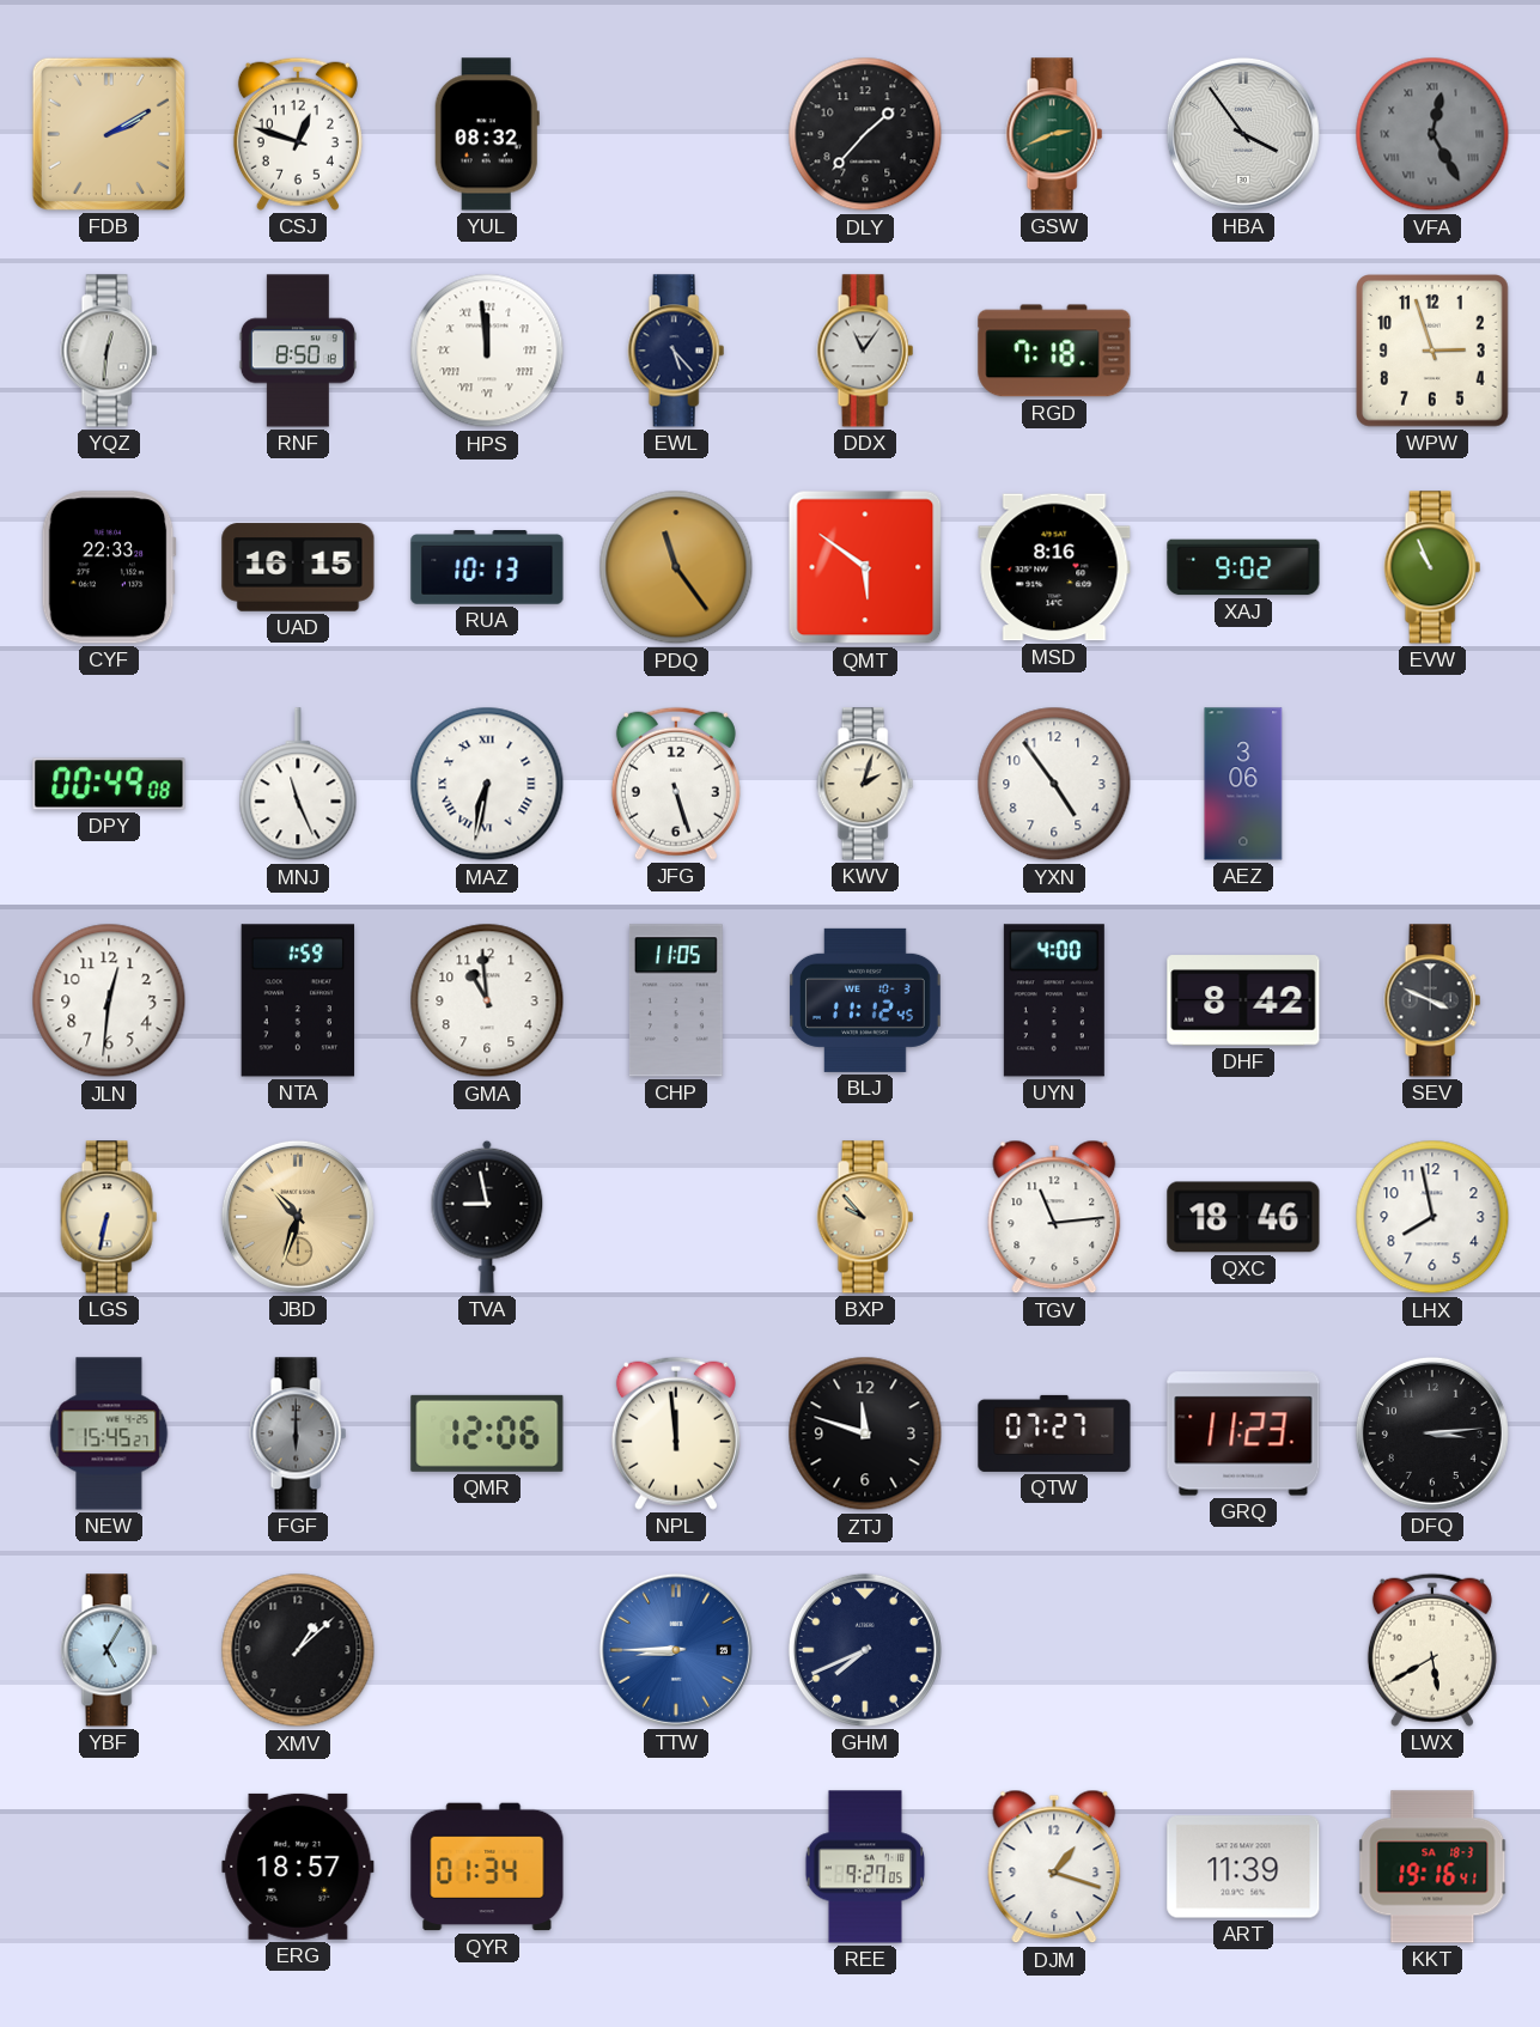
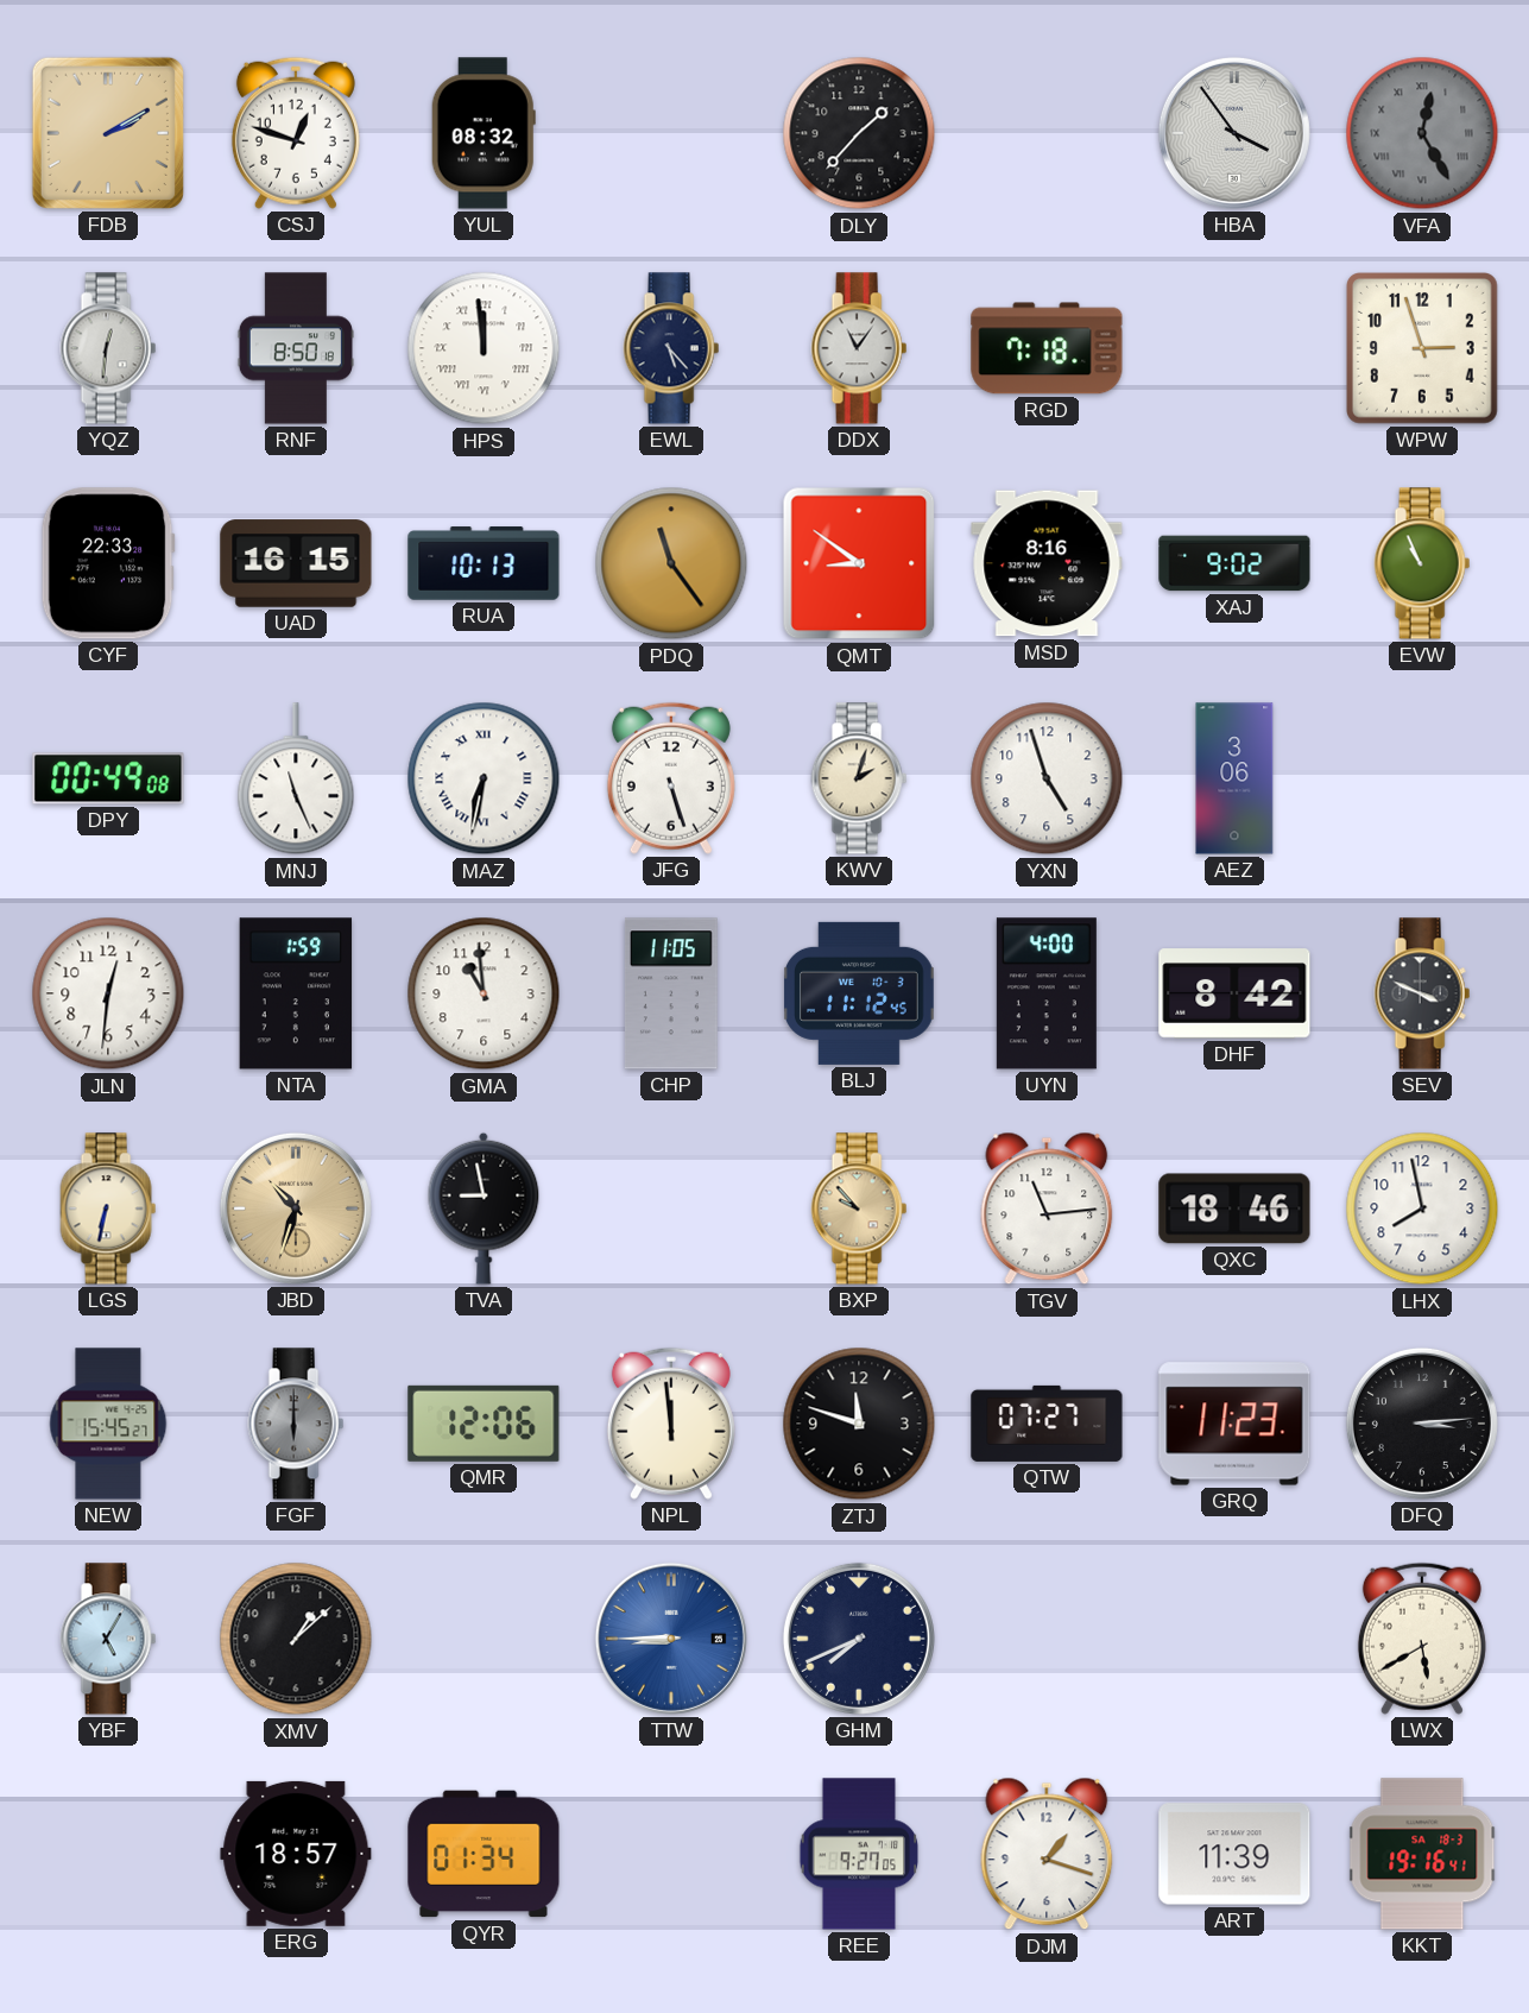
GSW: 2:41 -> none
QMT: 5:51 -> 8:51
YXN: 4:54 -> 4:57
